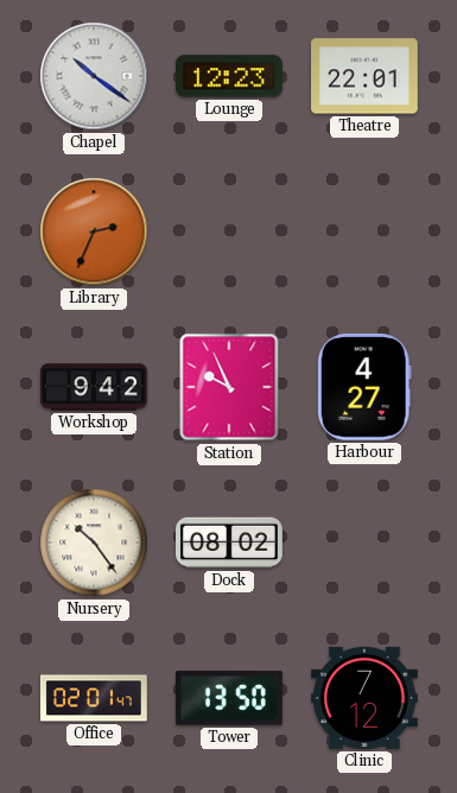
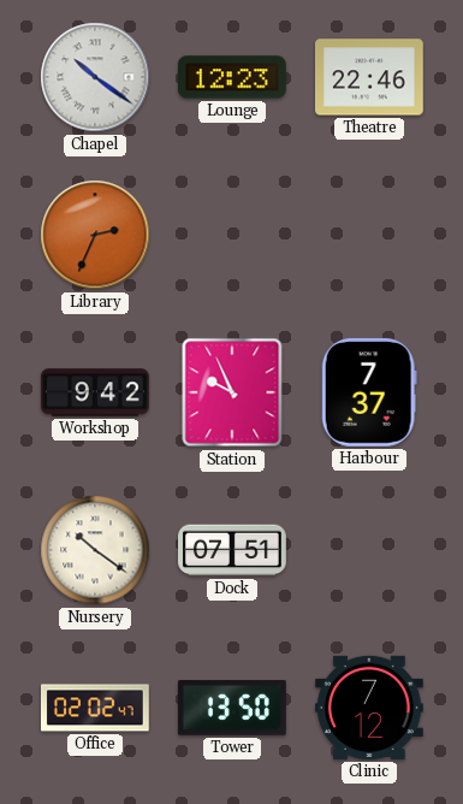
Theatre: 22:01 -> 22:46
Harbour: 4:27 -> 7:37
Nursery: 10:24 -> 10:21
Dock: 08:02 -> 07:51
Office: 02:01 -> 02:02
